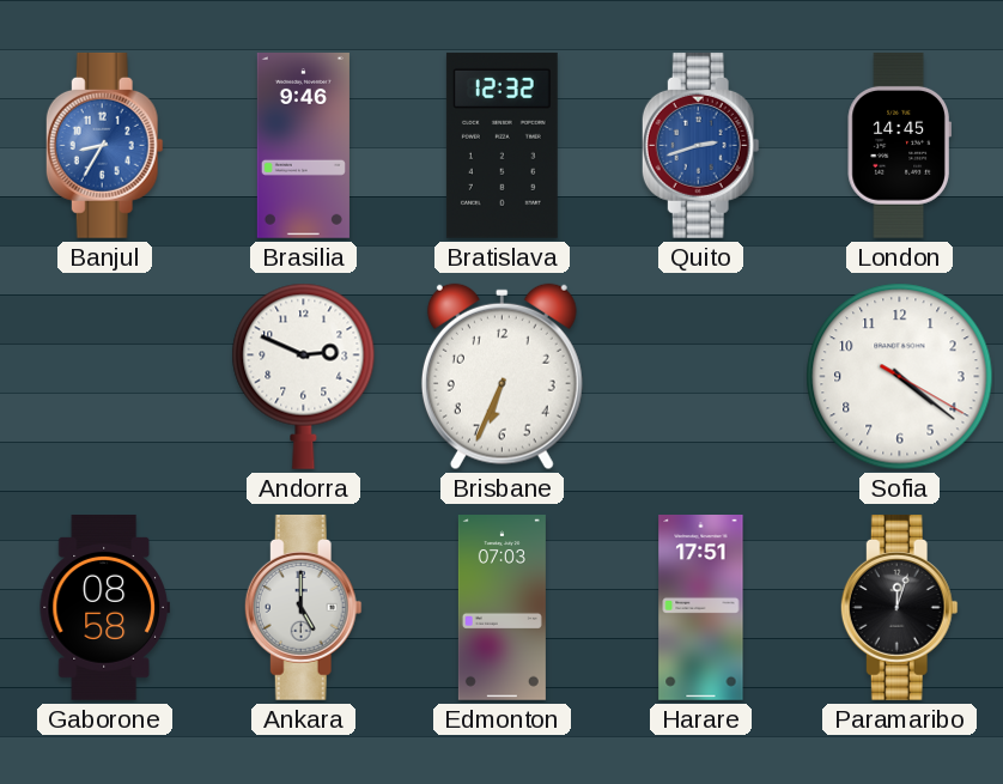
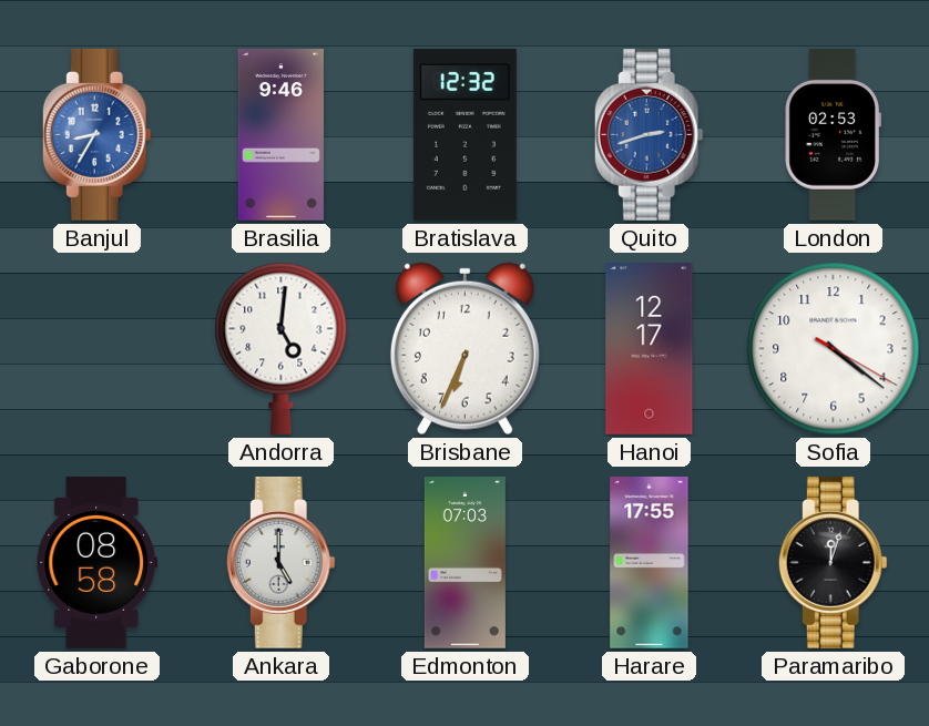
London: 14:45 -> 02:53
Andorra: 2:49 -> 5:01
Hanoi: none -> 12:17
Harare: 17:51 -> 17:55
